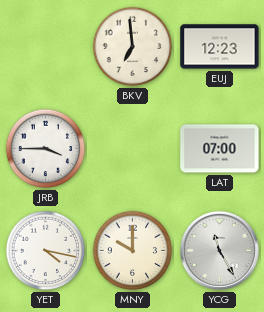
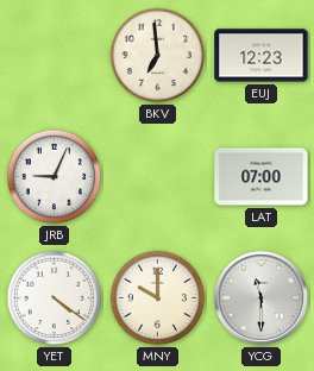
JRB: 3:45 -> 9:04
YET: 4:17 -> 4:21
YCG: 11:25 -> 11:30
